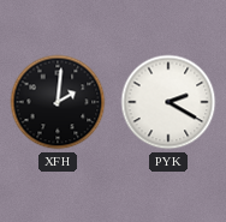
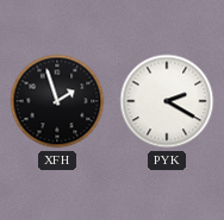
XFH: 2:01 -> 1:57
